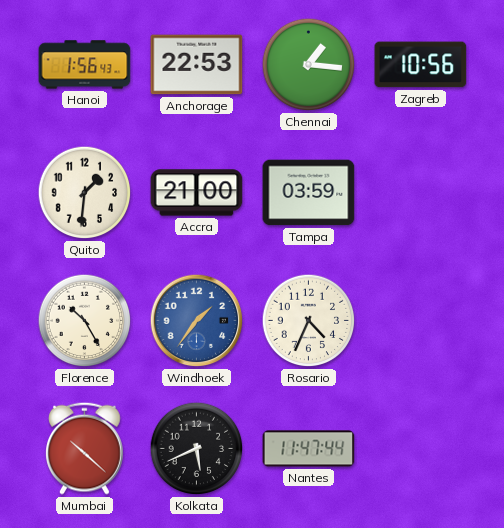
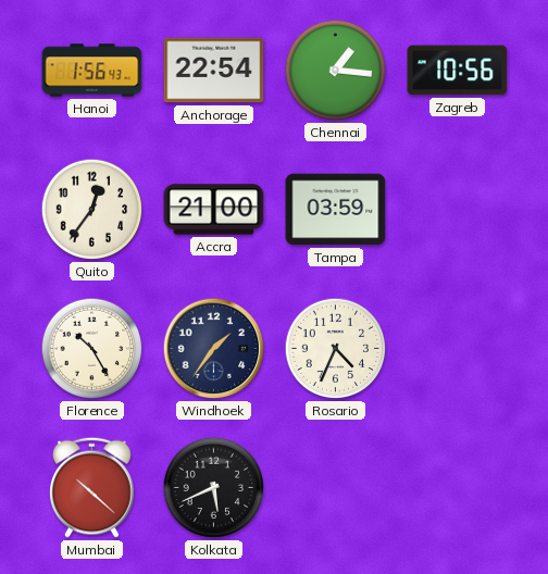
Anchorage: 22:53 -> 22:54
Quito: 1:31 -> 12:36
Windhoek dial: blue -> navy
Nantes: 11:47 -> none
